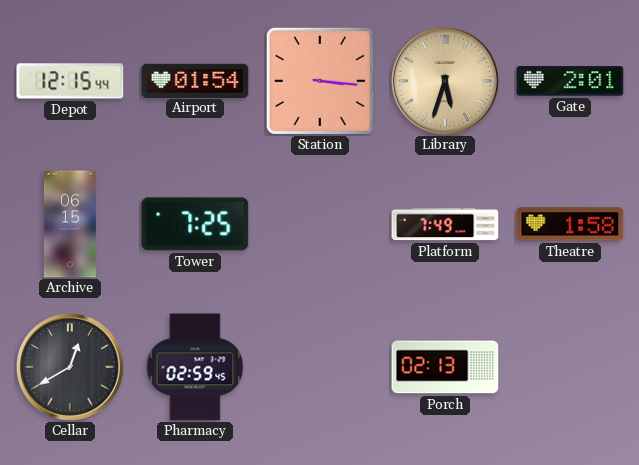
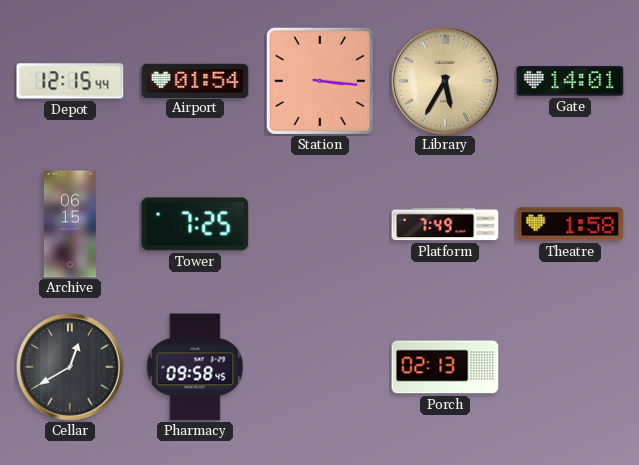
Library: 5:33 -> 5:35
Gate: 2:01 -> 14:01
Pharmacy: 02:59 -> 09:58
